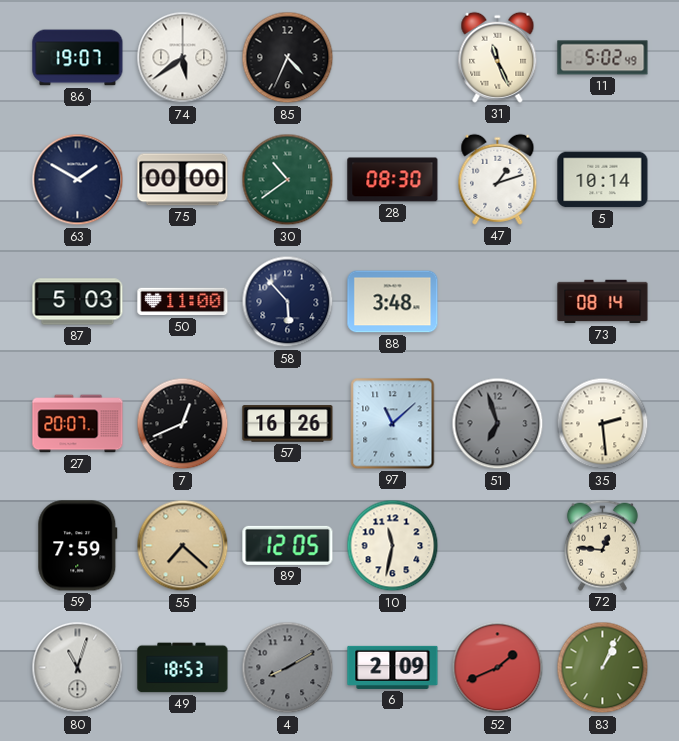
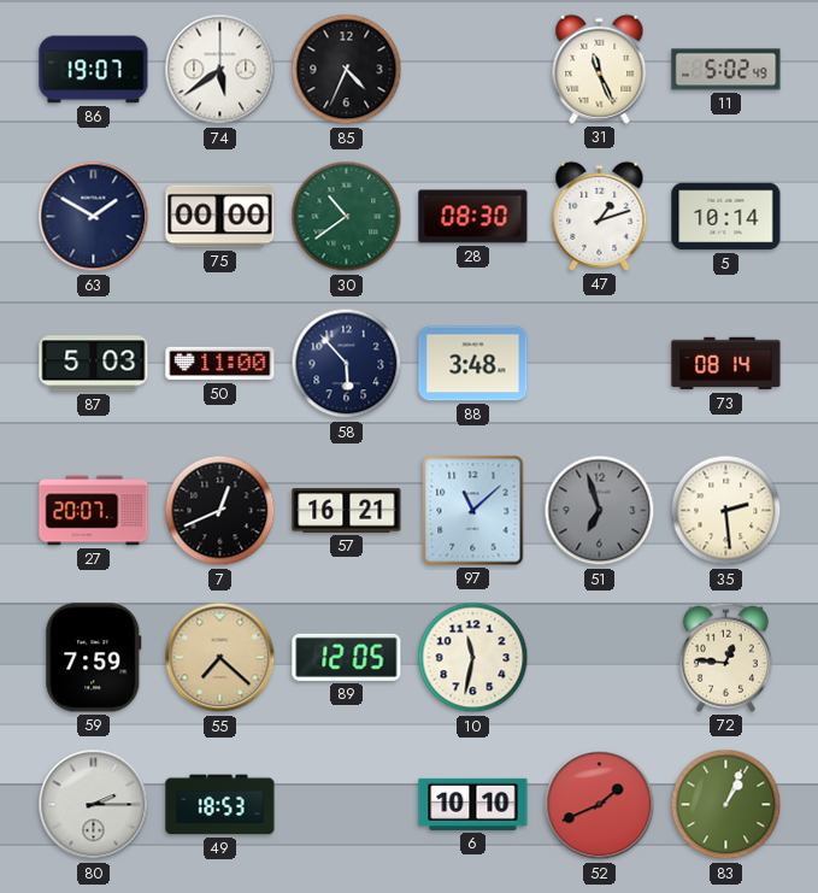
57: 16:26 -> 16:21
80: 11:03 -> 2:15
4: 8:10 -> none
6: 2:09 -> 10:10
